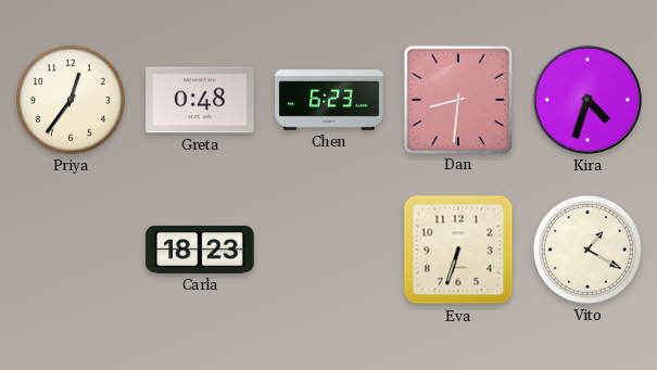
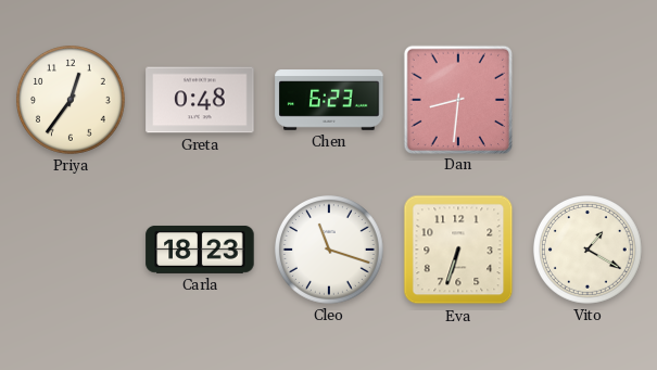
Kira: 4:33 -> none
Cleo: none -> 11:18
